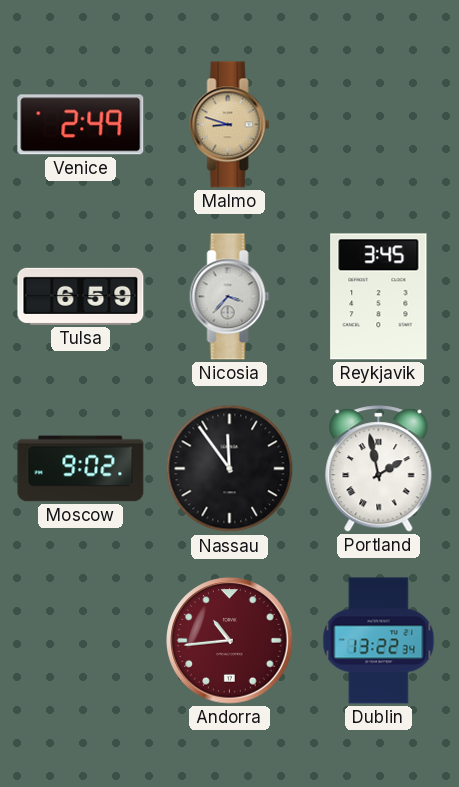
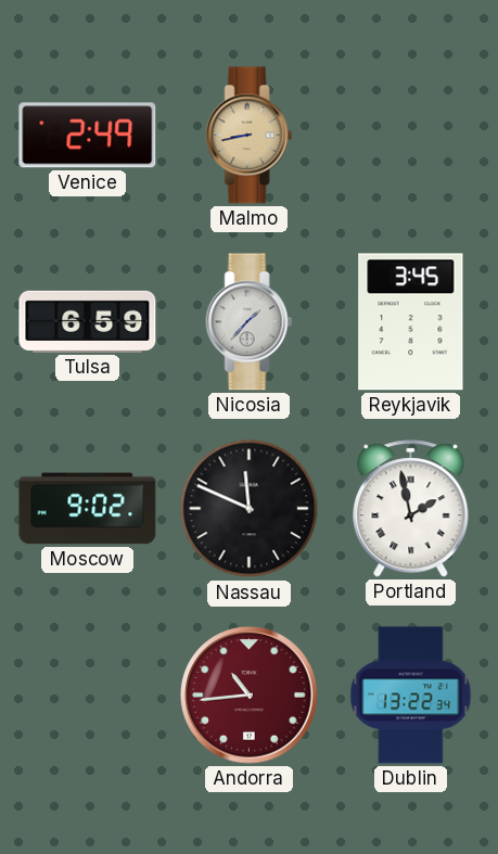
Malmo: 8:48 -> 8:43
Nicosia: 3:37 -> 1:37
Nassau: 11:54 -> 11:49
